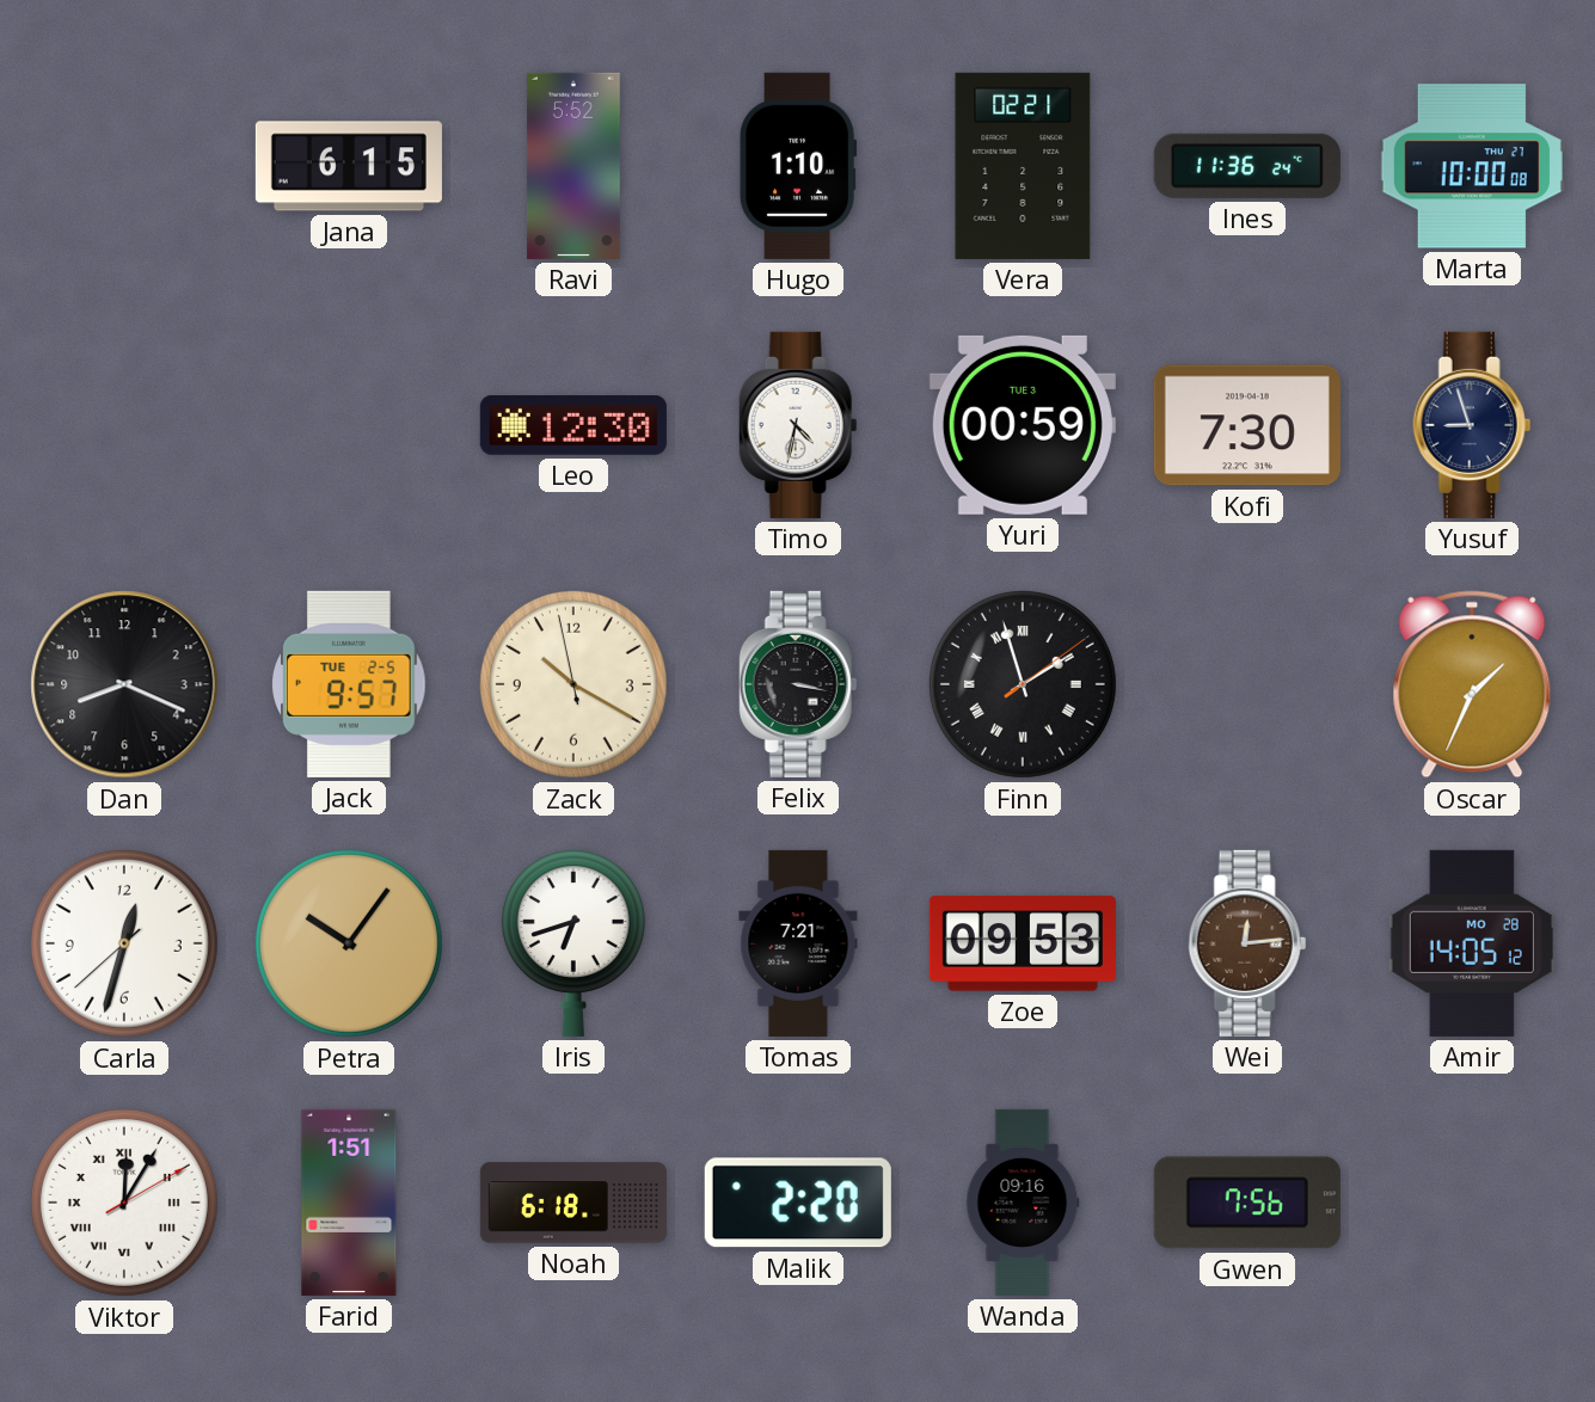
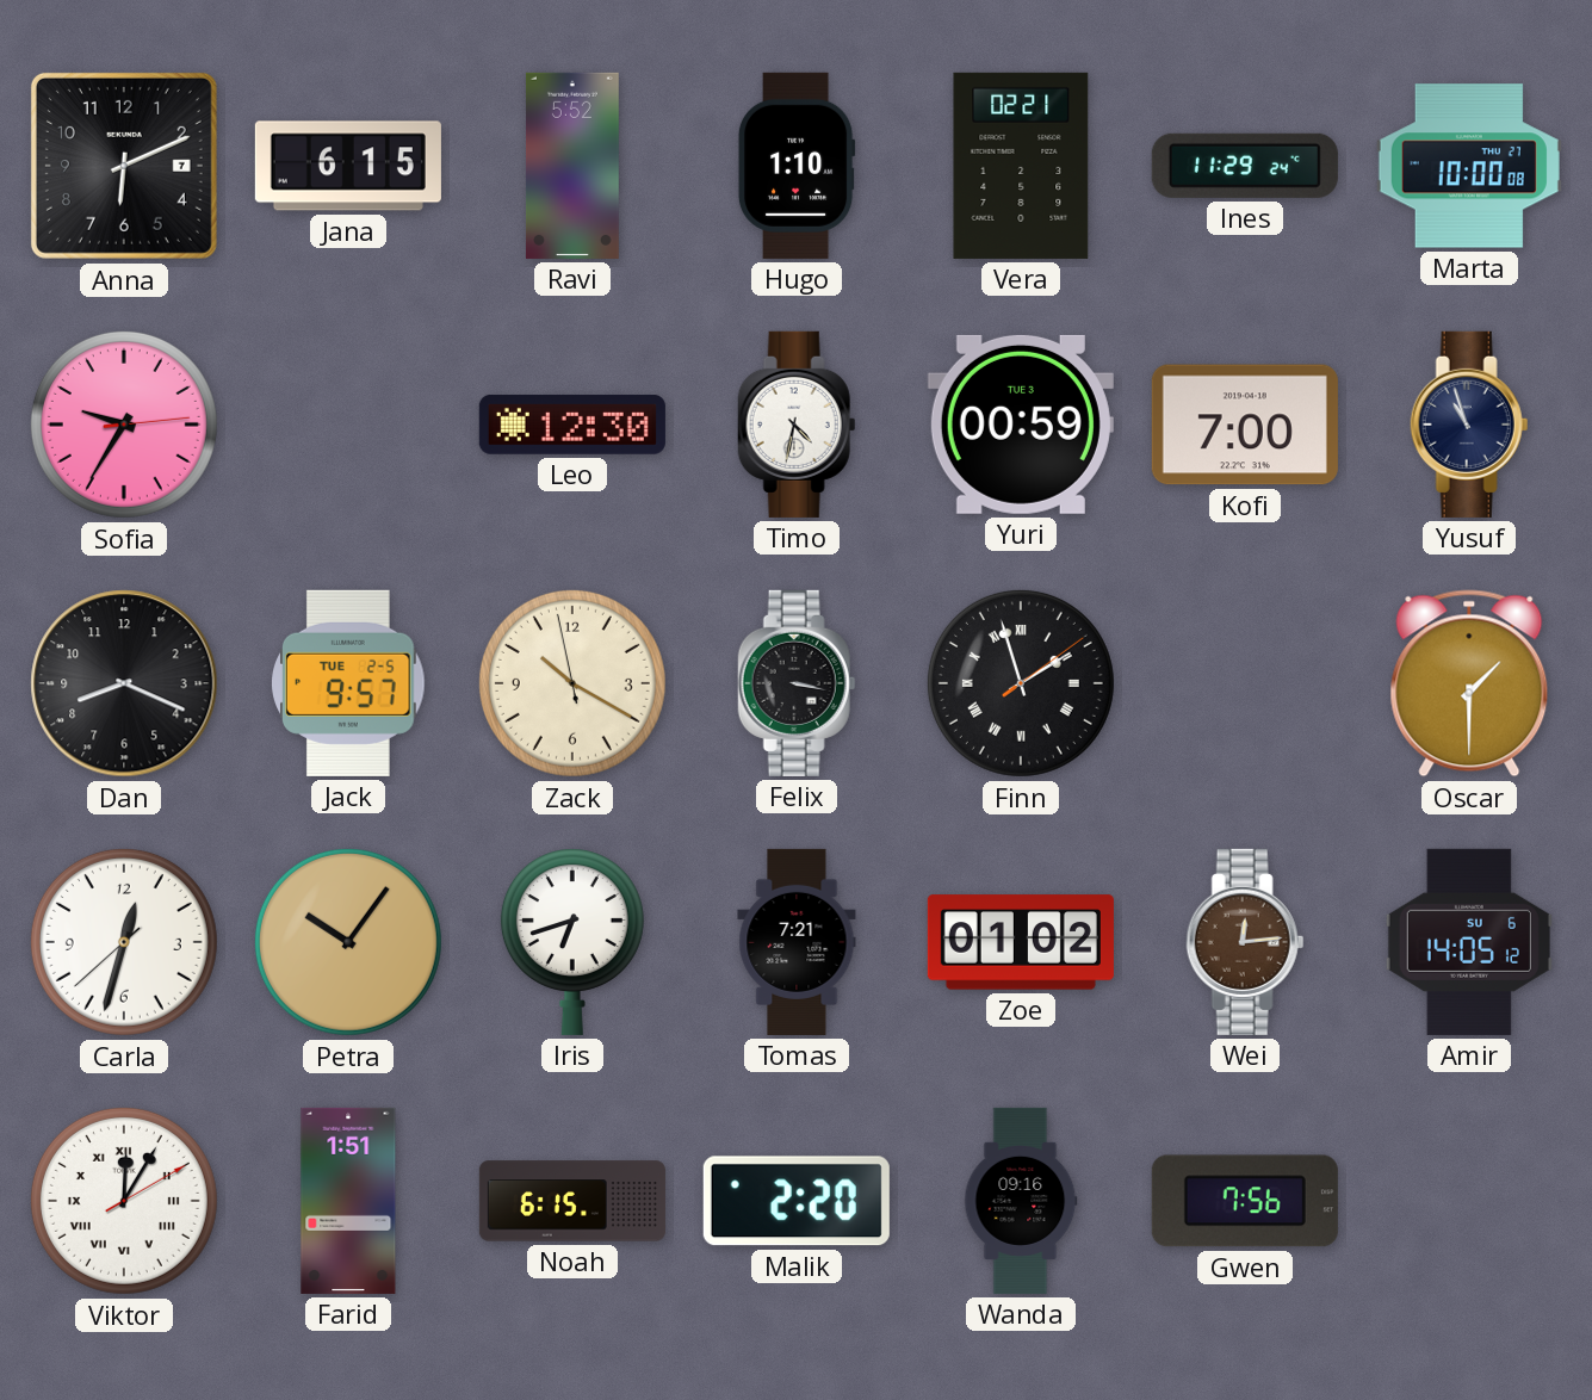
Anna: none -> 6:11
Ines: 11:36 -> 11:29
Sofia: none -> 9:35
Kofi: 7:30 -> 7:00
Yusuf: 8:57 -> 10:57
Oscar: 1:34 -> 1:30
Zoe: 09:53 -> 01:02
Amir date: MO 28 -> SU 6
Noah: 6:18 -> 6:15
